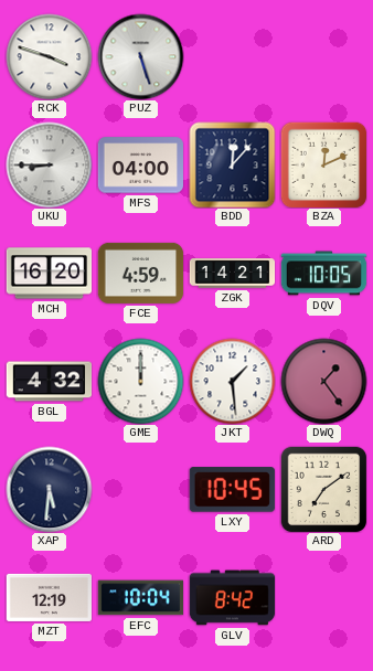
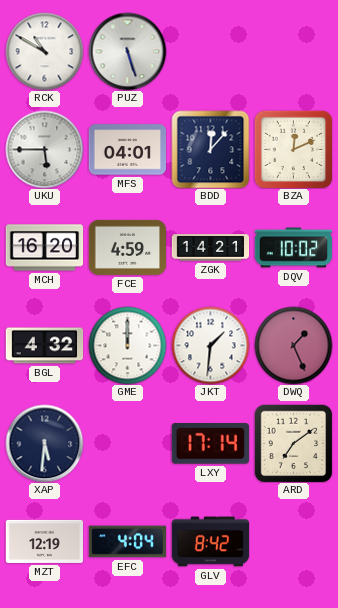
RCK: 3:48 -> 10:50
UKU: 8:45 -> 5:45
MFS: 04:00 -> 04:01
DQV: 10:05 -> 10:02
JKT: 1:29 -> 1:31
DWQ: 1:24 -> 1:26
LXY: 10:45 -> 17:14
EFC: 10:04 -> 4:04
